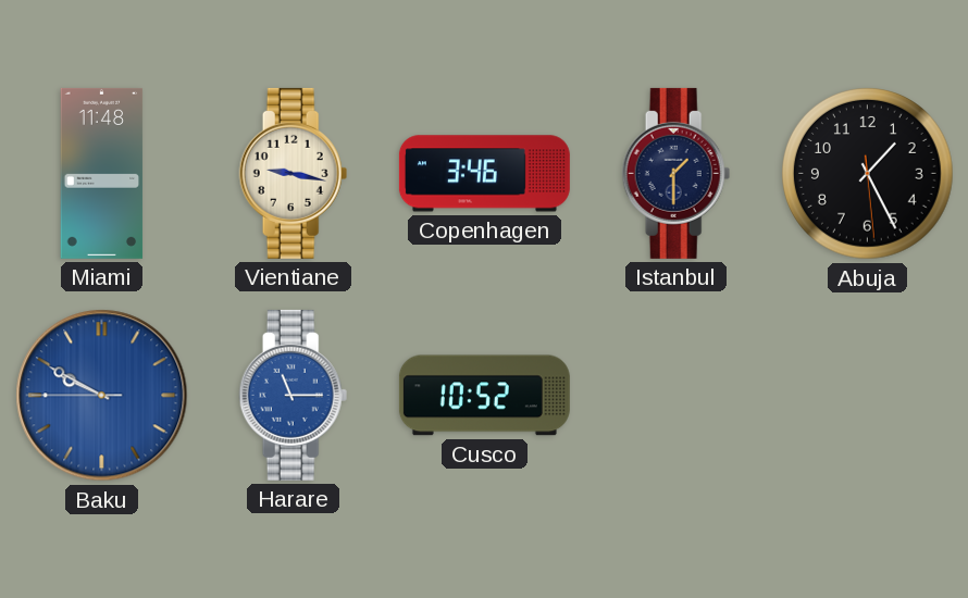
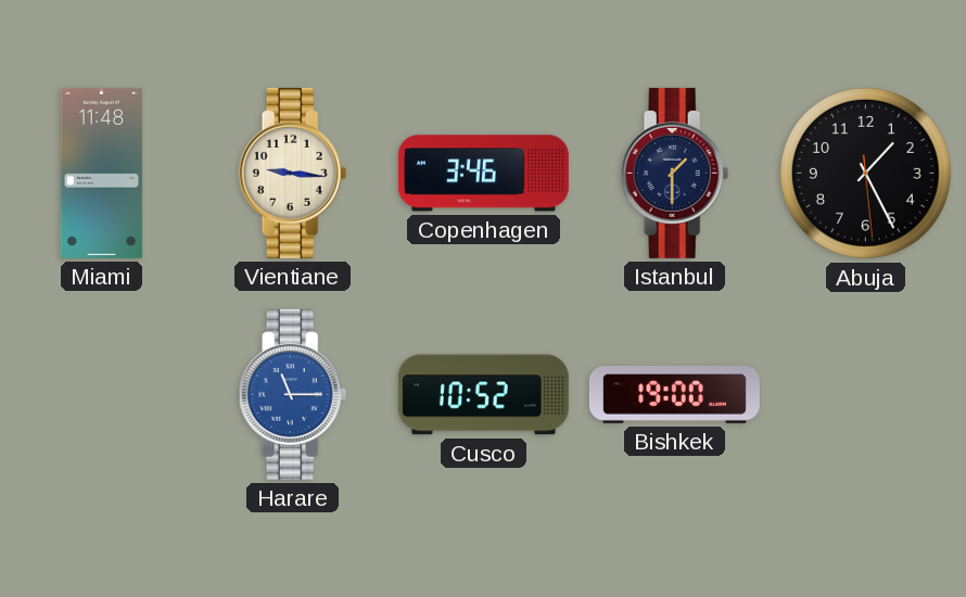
Vientiane: 9:17 -> 9:16
Baku: 9:49 -> none
Bishkek: none -> 19:00
